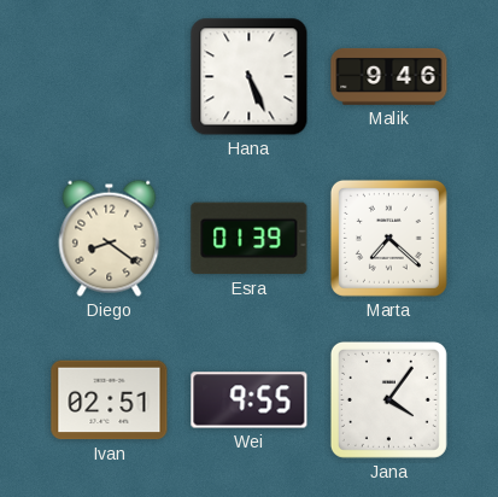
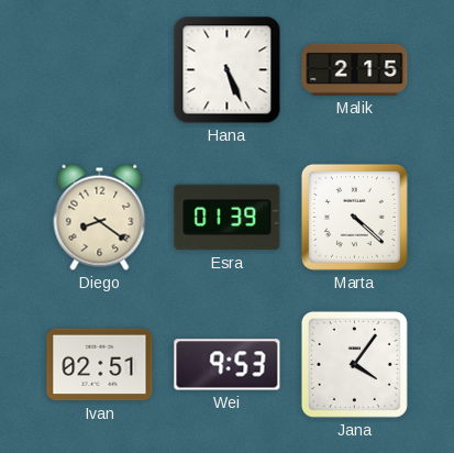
Malik: 9:46 -> 2:15
Marta: 7:22 -> 4:22
Wei: 9:55 -> 9:53
